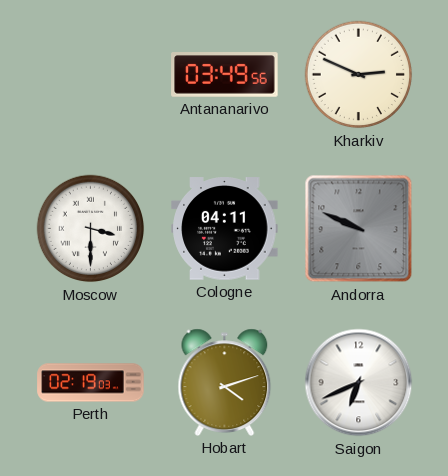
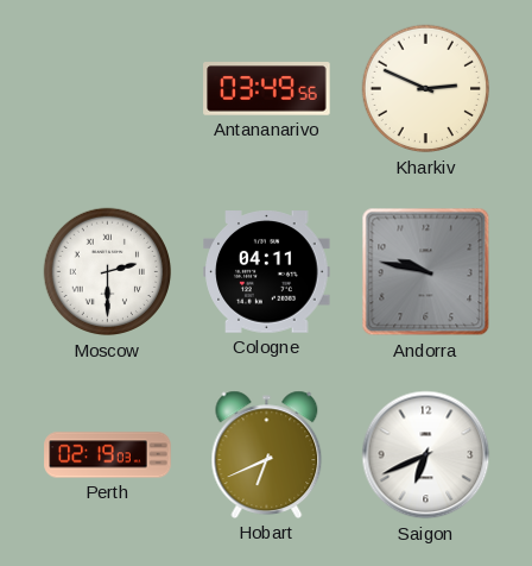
Moscow: 3:30 -> 2:30
Andorra: 9:49 -> 9:47
Hobart: 4:12 -> 6:41
